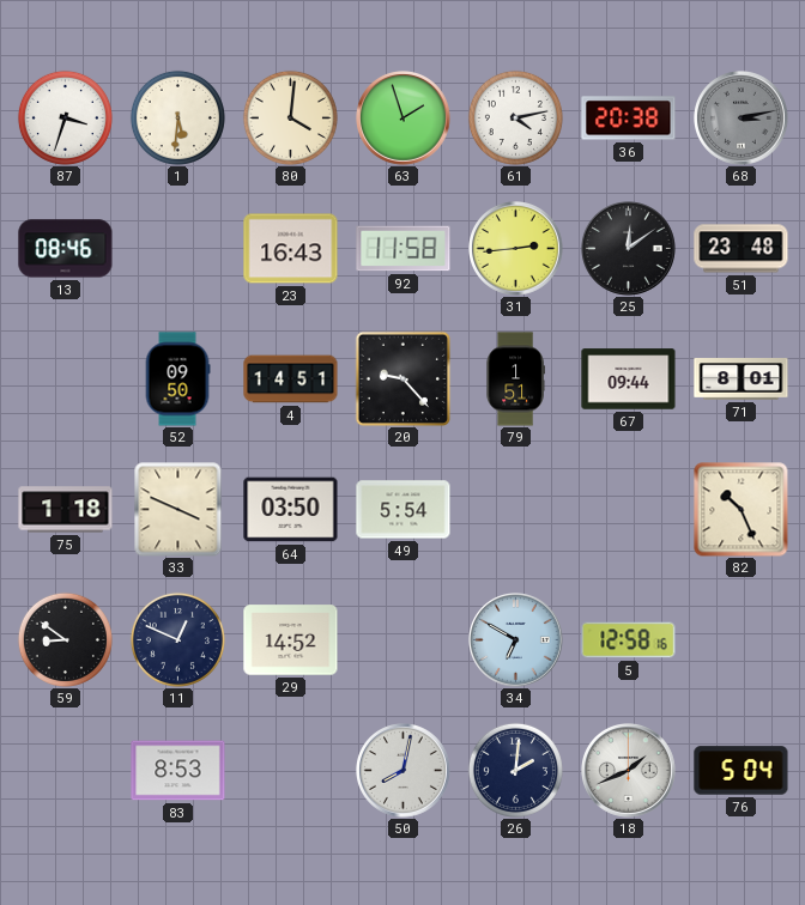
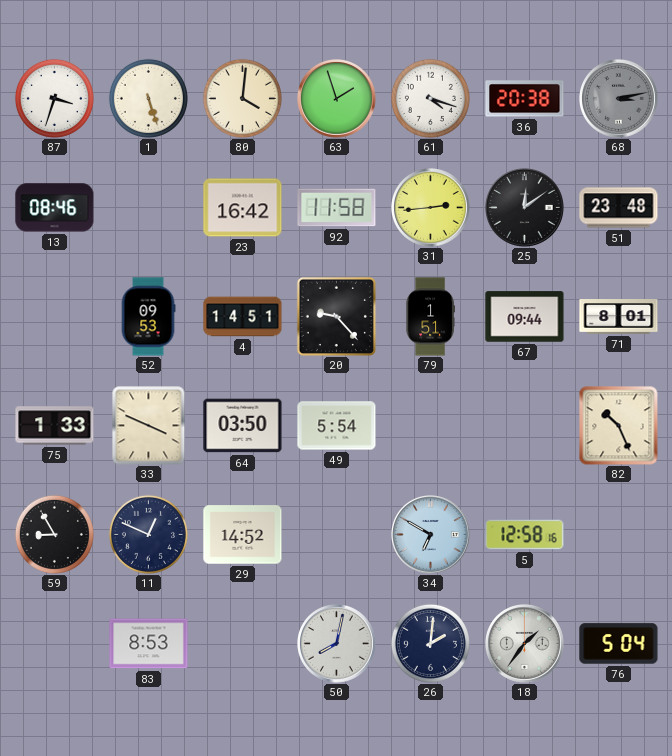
1: 5:31 -> 5:27
61: 4:13 -> 4:18
23: 16:43 -> 16:42
52: 09:50 -> 09:53
75: 1:18 -> 1:33
59: 8:51 -> 8:55
18: 1:41 -> 1:36
